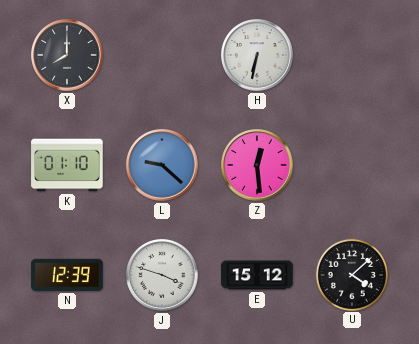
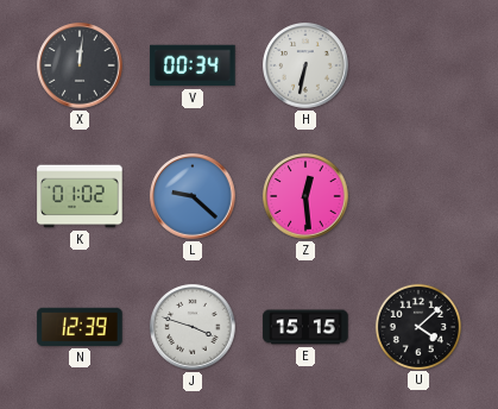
X: 8:00 -> 12:01
V: none -> 00:34
K: 01:10 -> 01:02
E: 15:12 -> 15:15
